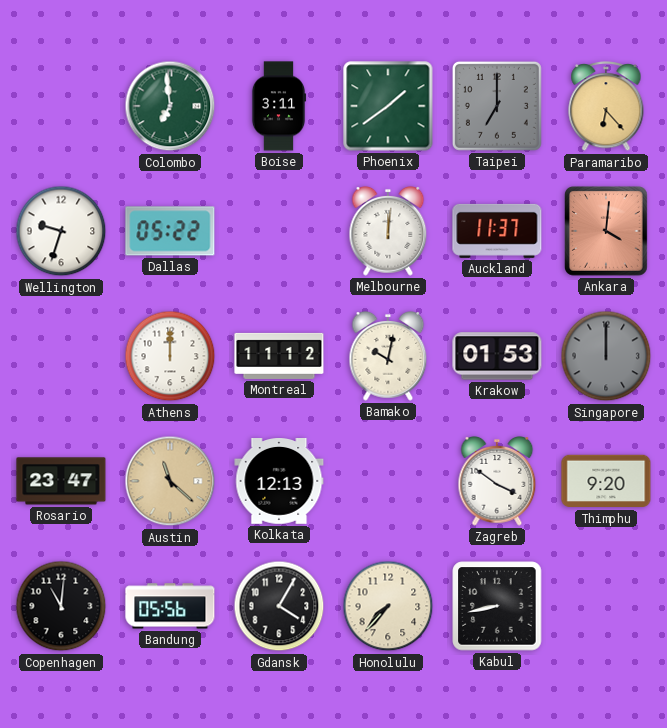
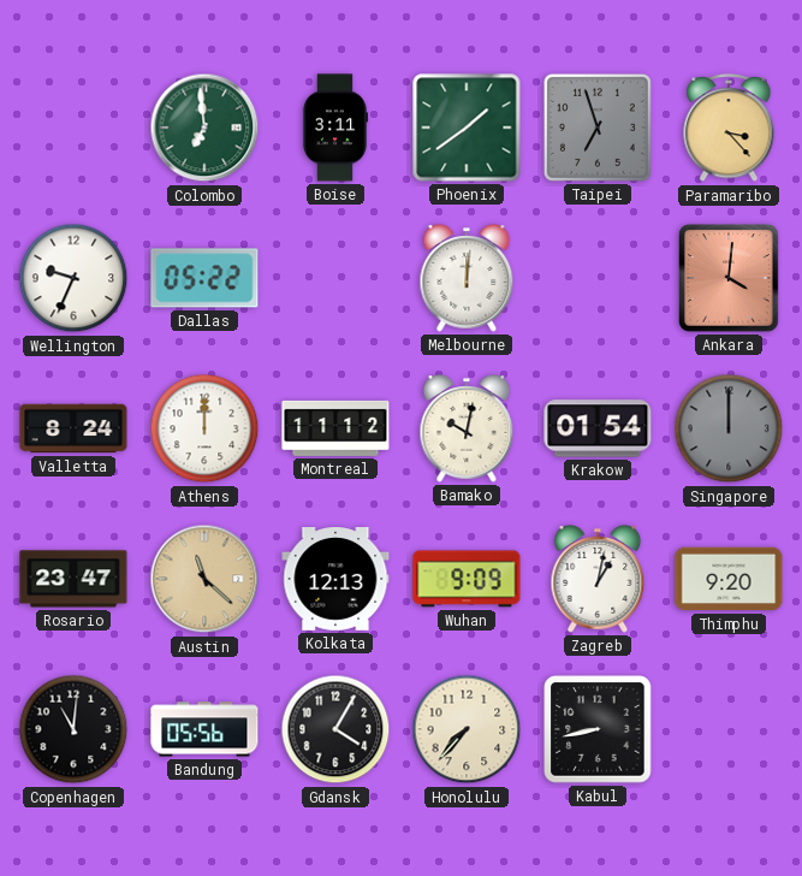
Taipei: 7:00 -> 6:57
Paramaribo: 6:23 -> 3:23
Wellington: 9:33 -> 9:34
Auckland: 11:37 -> none
Valletta: none -> 8:24
Krakow: 01:53 -> 01:54
Wuhan: none -> 9:09
Zagreb: 3:51 -> 1:02
